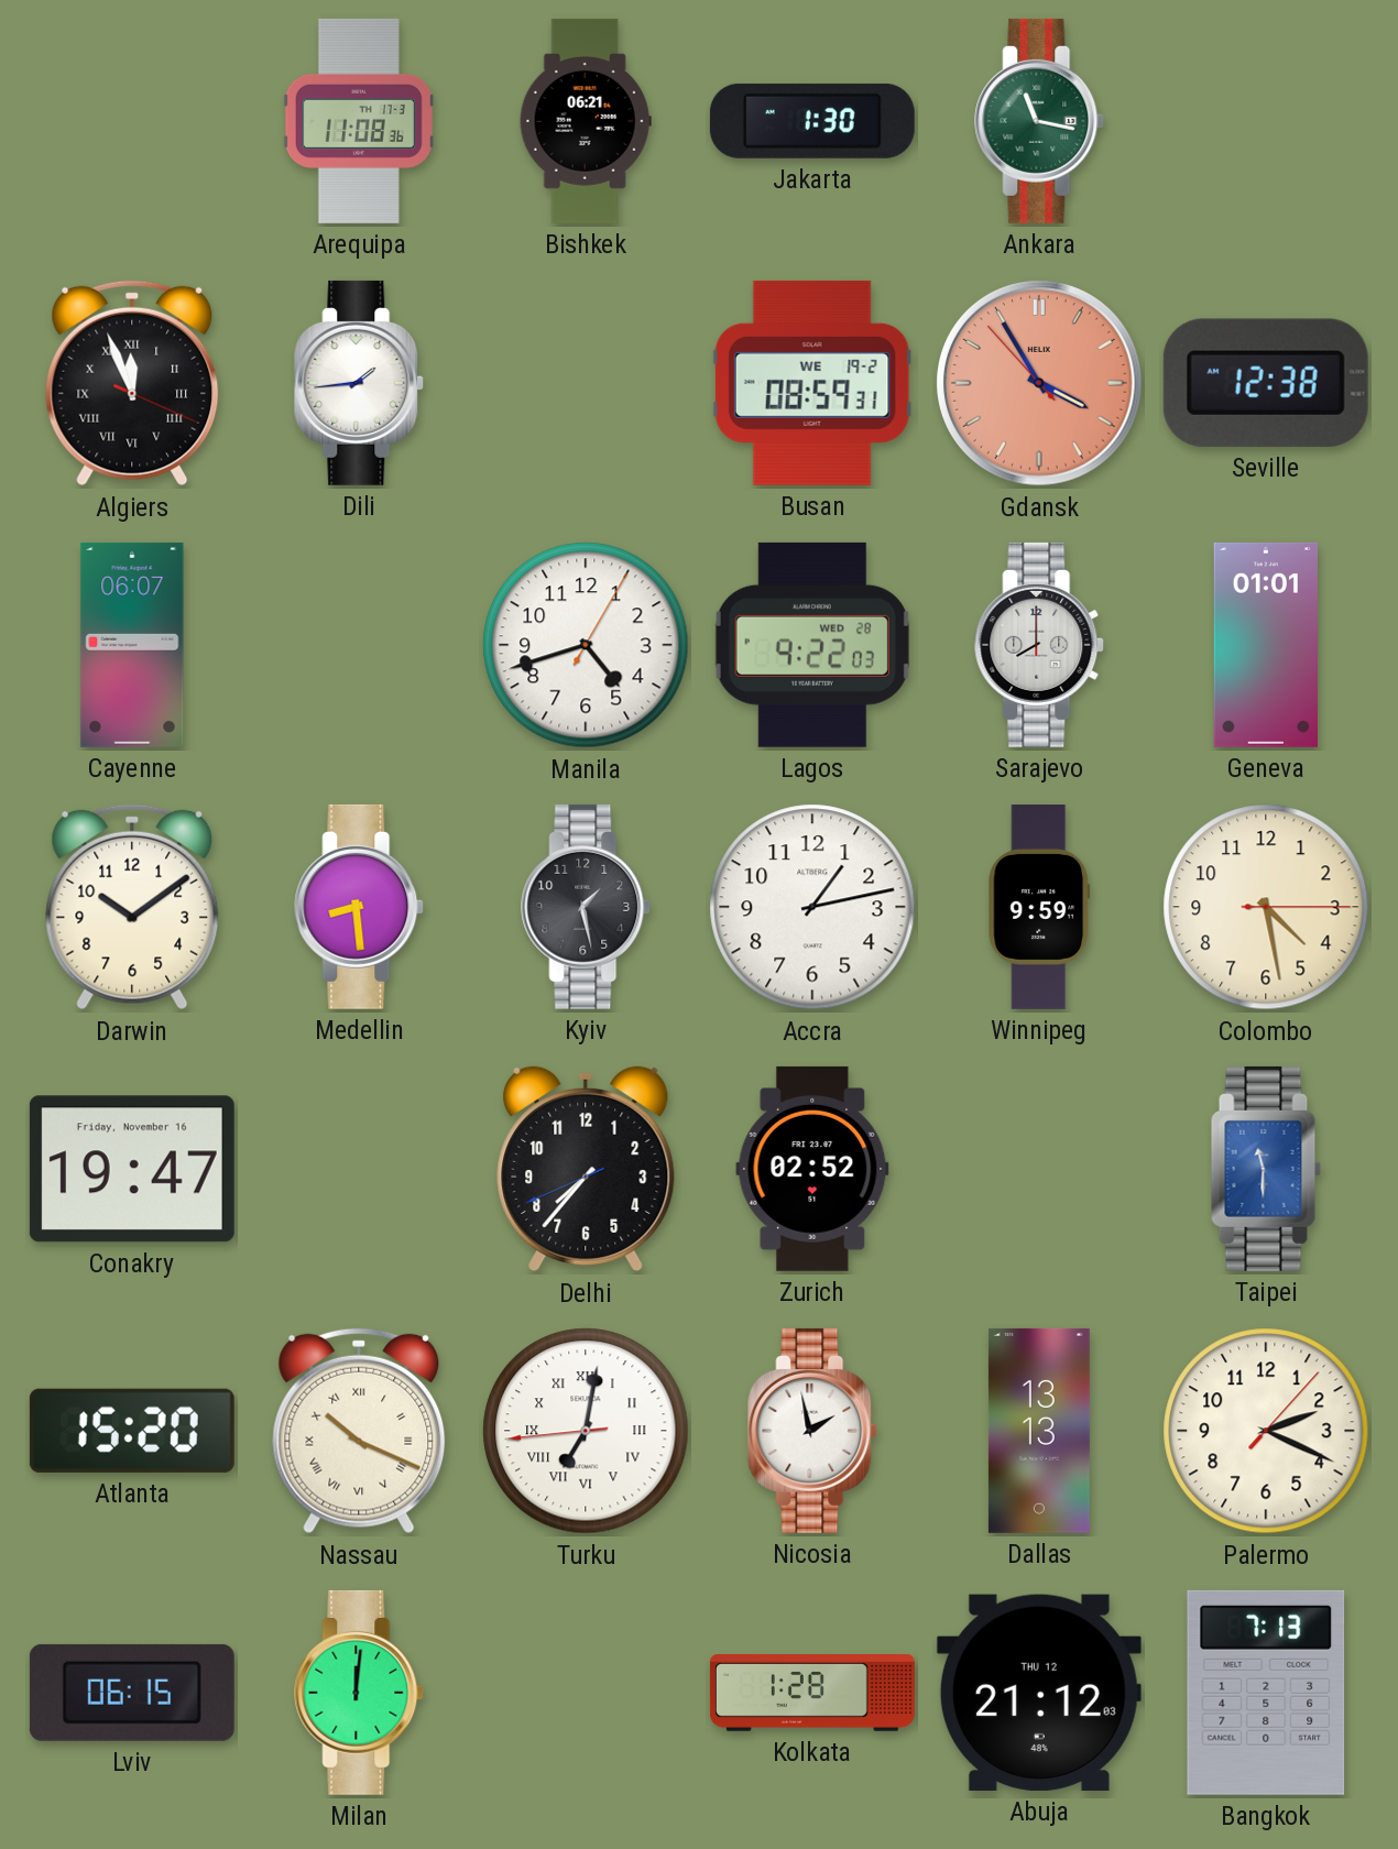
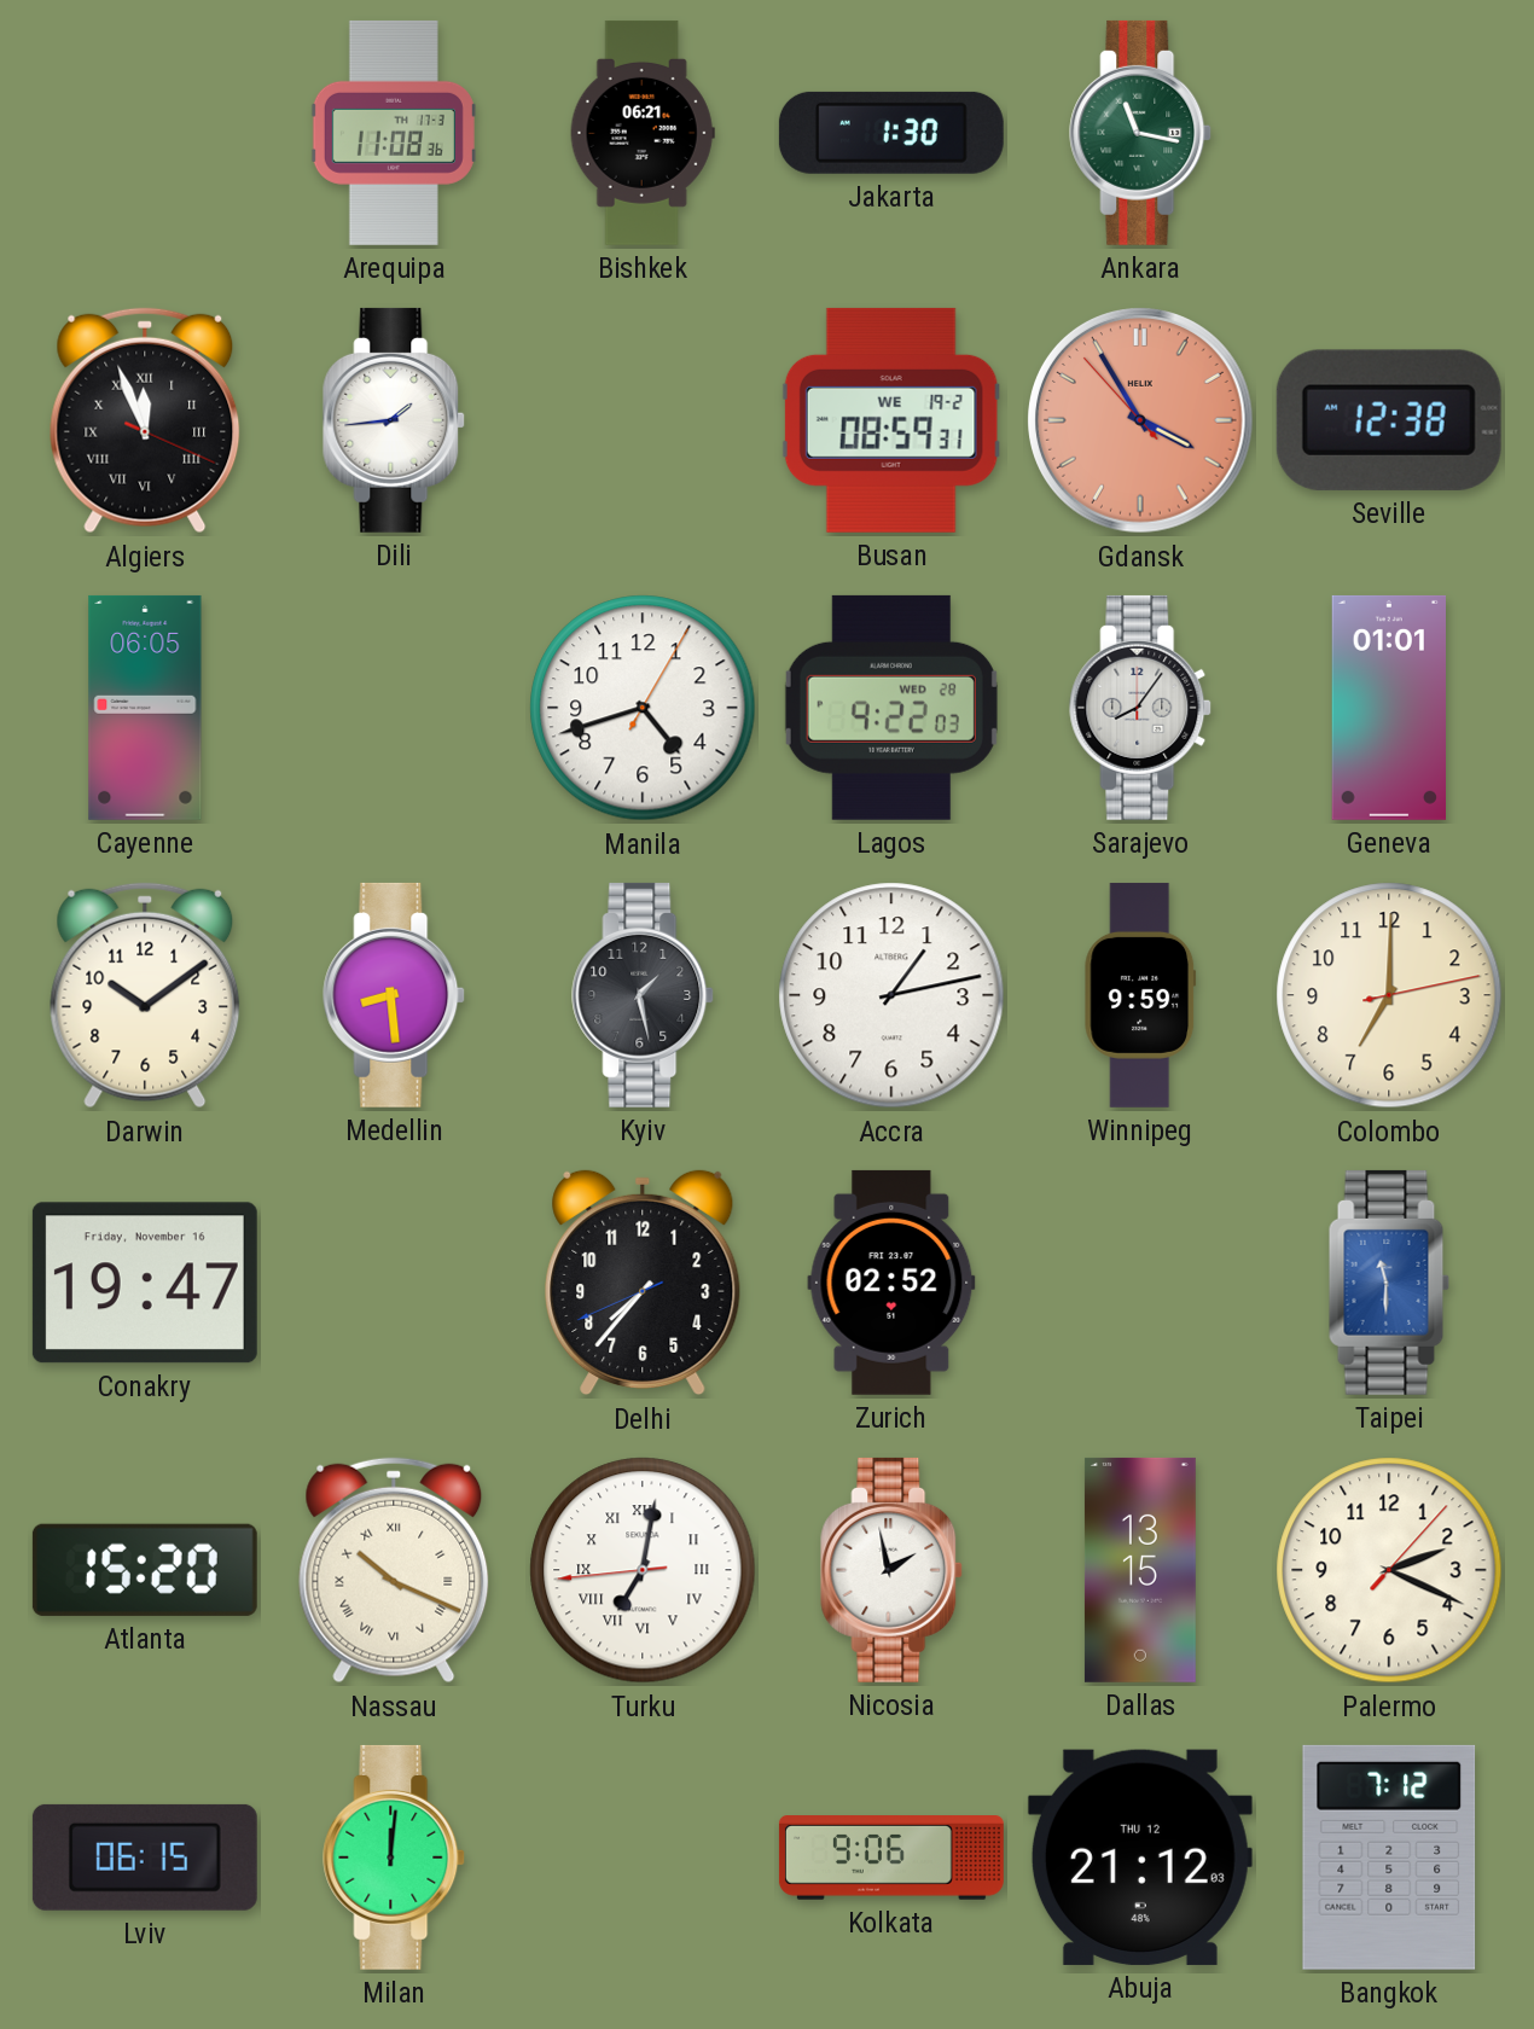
Cayenne: 06:07 -> 06:05
Sarajevo: 8:00 -> 8:06
Colombo: 4:28 -> 7:00
Dallas: 13:13 -> 13:15
Kolkata: 1:28 -> 9:06
Bangkok: 7:13 -> 7:12
